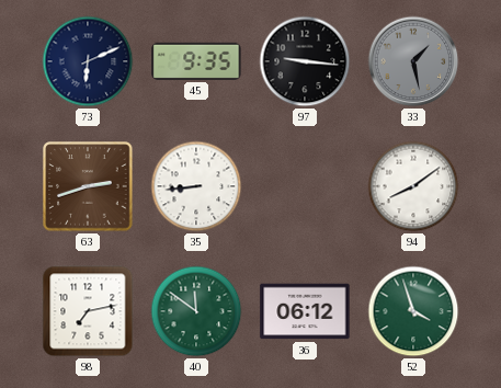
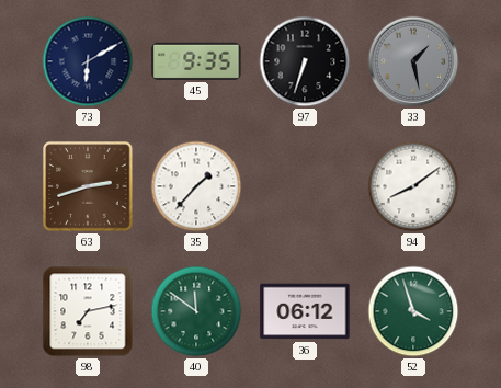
73: 6:11 -> 6:10
97: 9:16 -> 6:33
35: 8:44 -> 1:37
